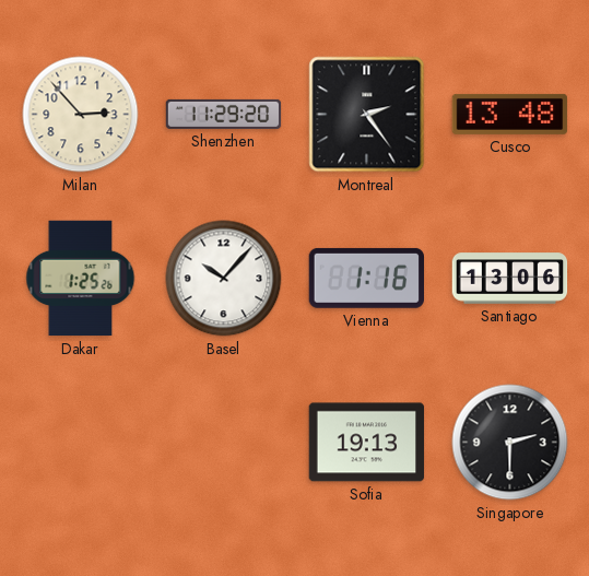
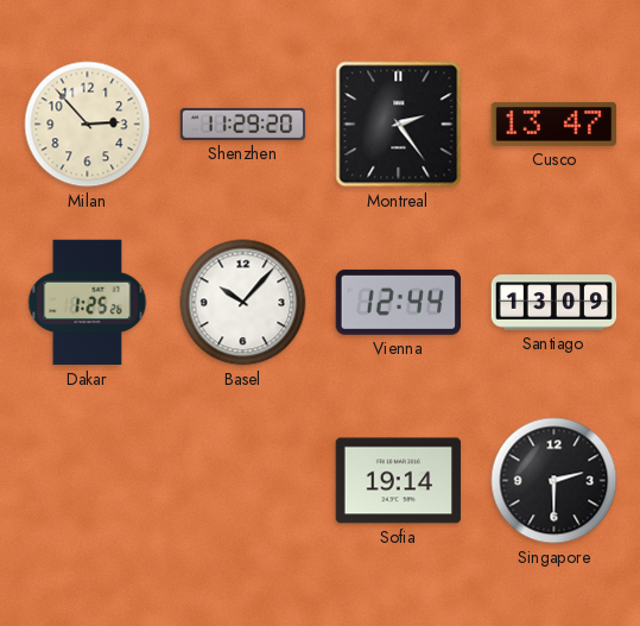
Cusco: 13:48 -> 13:47
Vienna: 1:16 -> 12:44
Santiago: 13:06 -> 13:09
Sofia: 19:13 -> 19:14
